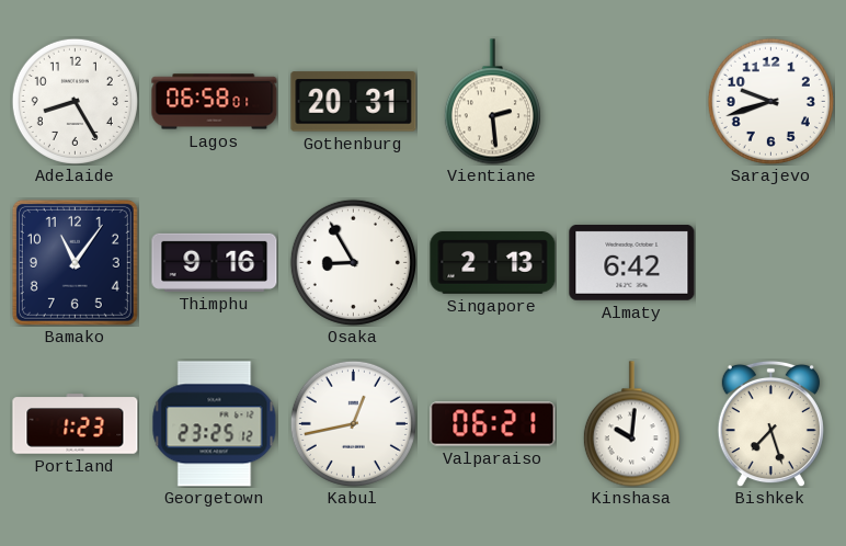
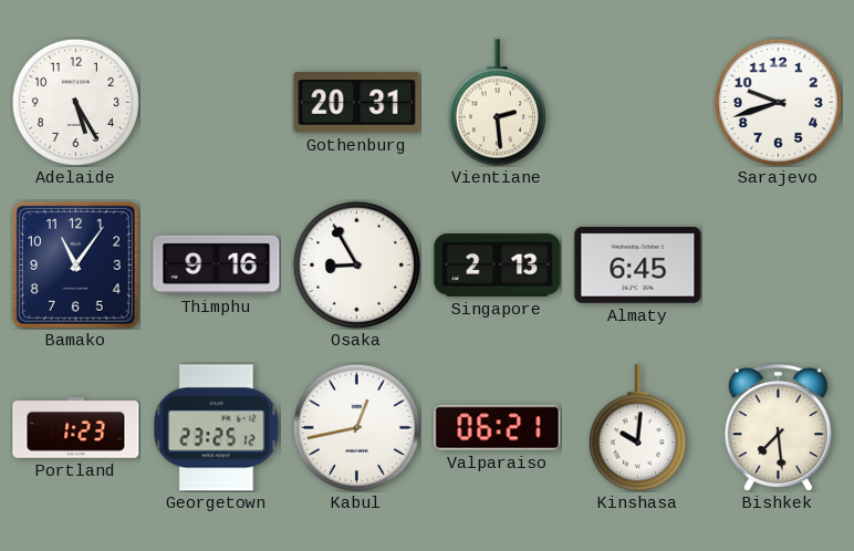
Adelaide: 8:25 -> 5:25
Lagos: 06:58 -> none
Almaty: 6:42 -> 6:45
Bishkek: 7:27 -> 7:29
